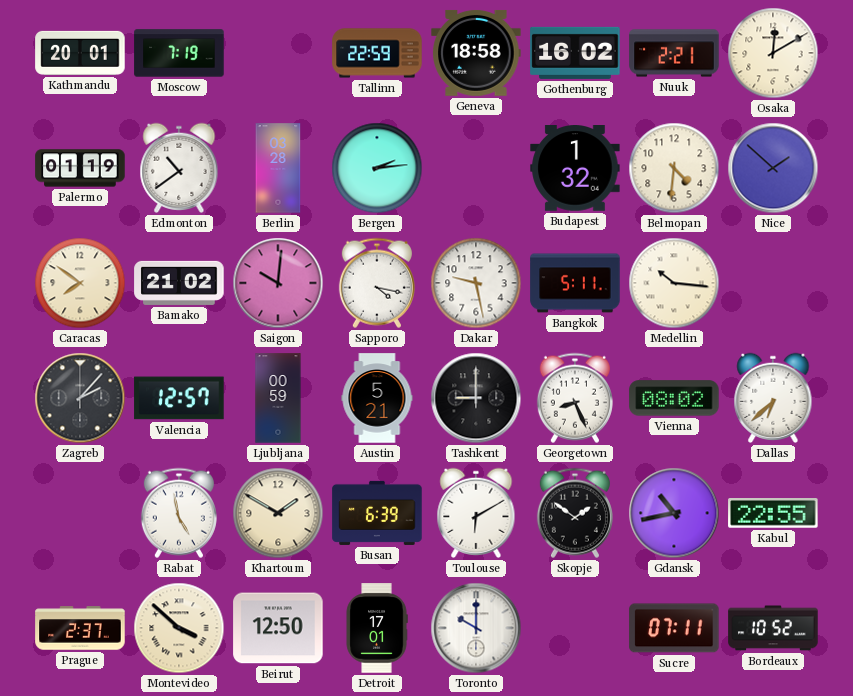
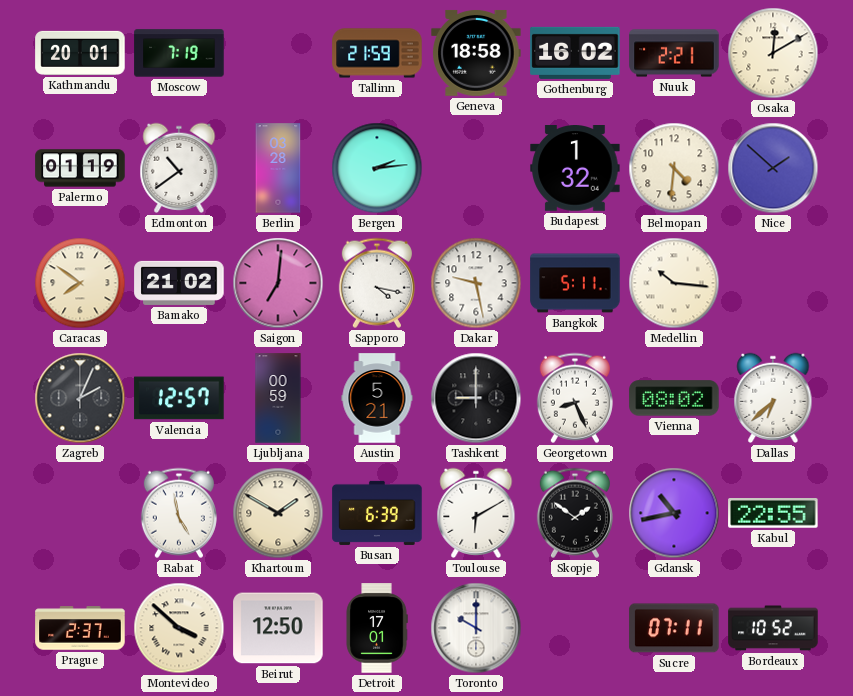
Tallinn: 22:59 -> 21:59
Saigon: 10:01 -> 7:01
Zagreb: 2:07 -> 2:04
